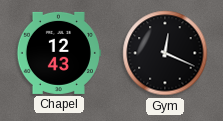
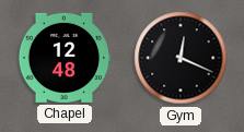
Chapel: 12:43 -> 12:48
